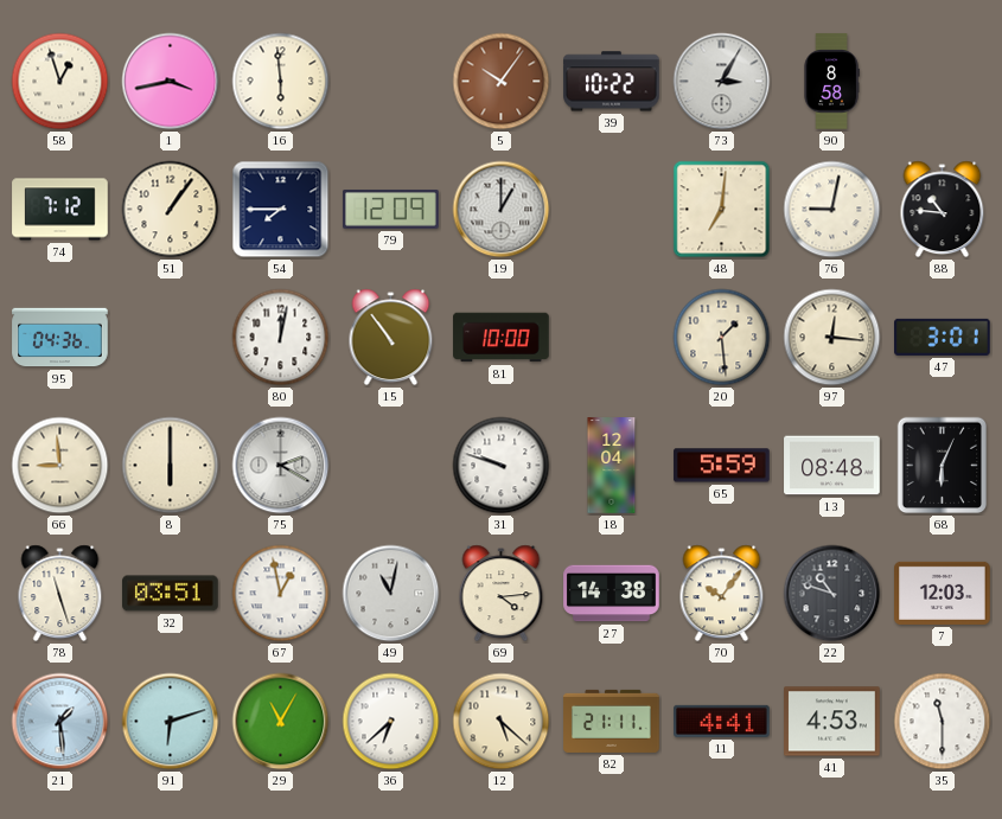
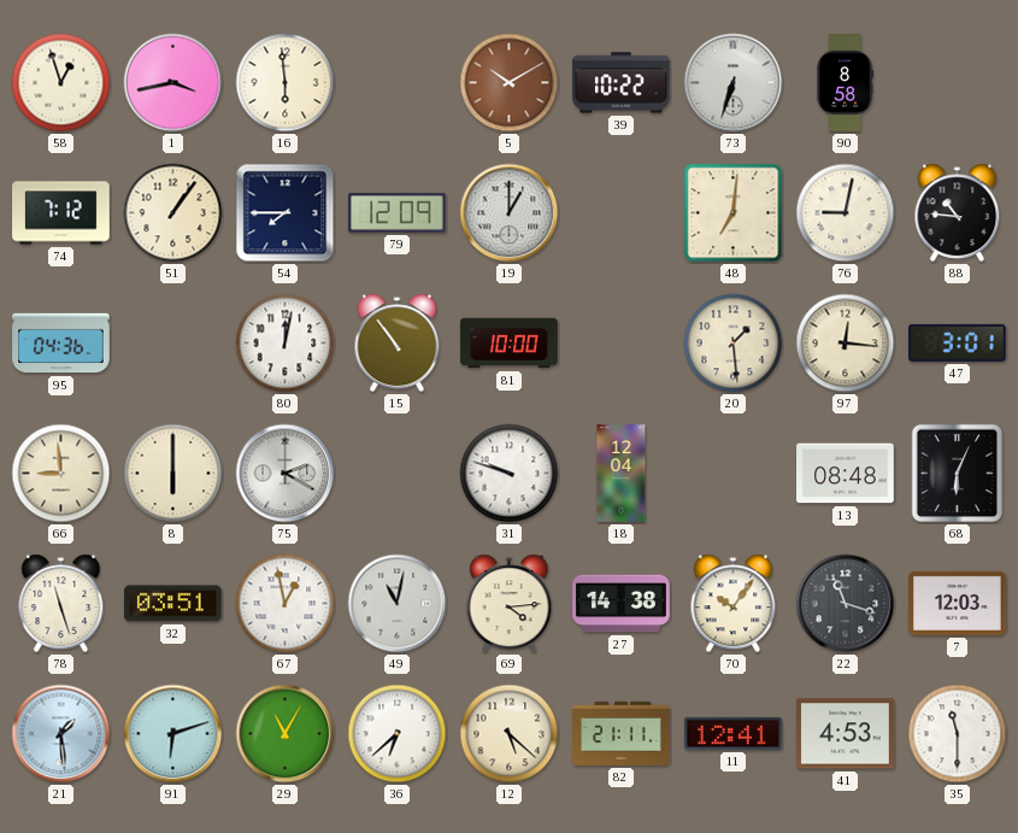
5: 10:06 -> 10:10
73: 3:05 -> 6:33
65: 5:59 -> none
22: 10:48 -> 11:18
11: 4:41 -> 12:41
